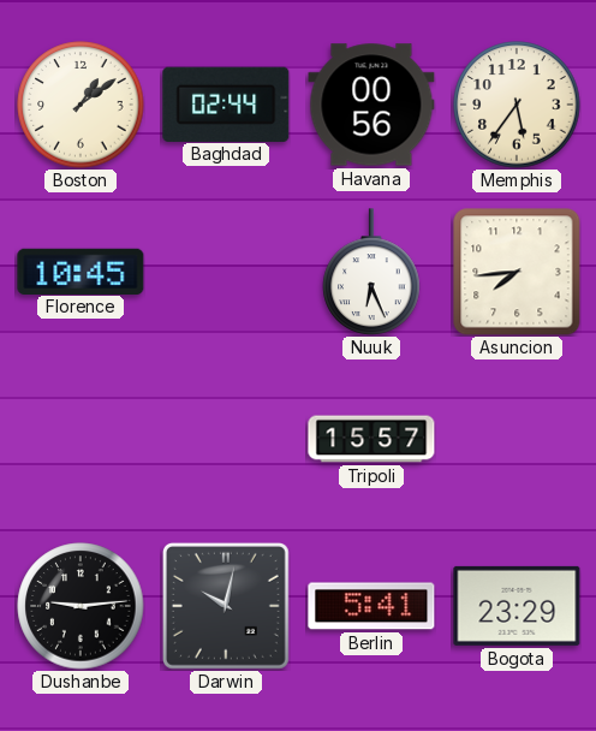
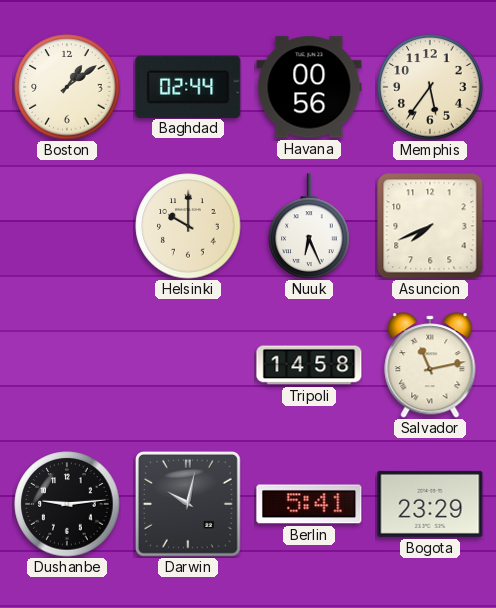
Florence: 10:45 -> none
Helsinki: none -> 10:00
Asuncion: 7:44 -> 7:41
Tripoli: 15:57 -> 14:58
Salvador: none -> 11:13
